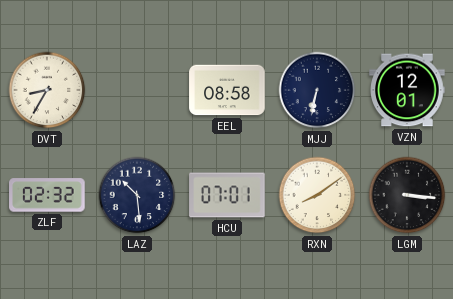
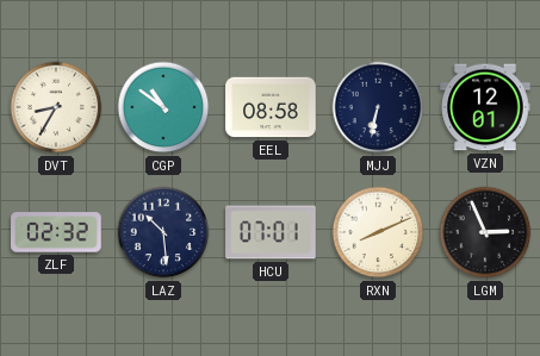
CGP: none -> 10:51
RXN: 8:09 -> 8:11
LGM: 3:16 -> 2:56
